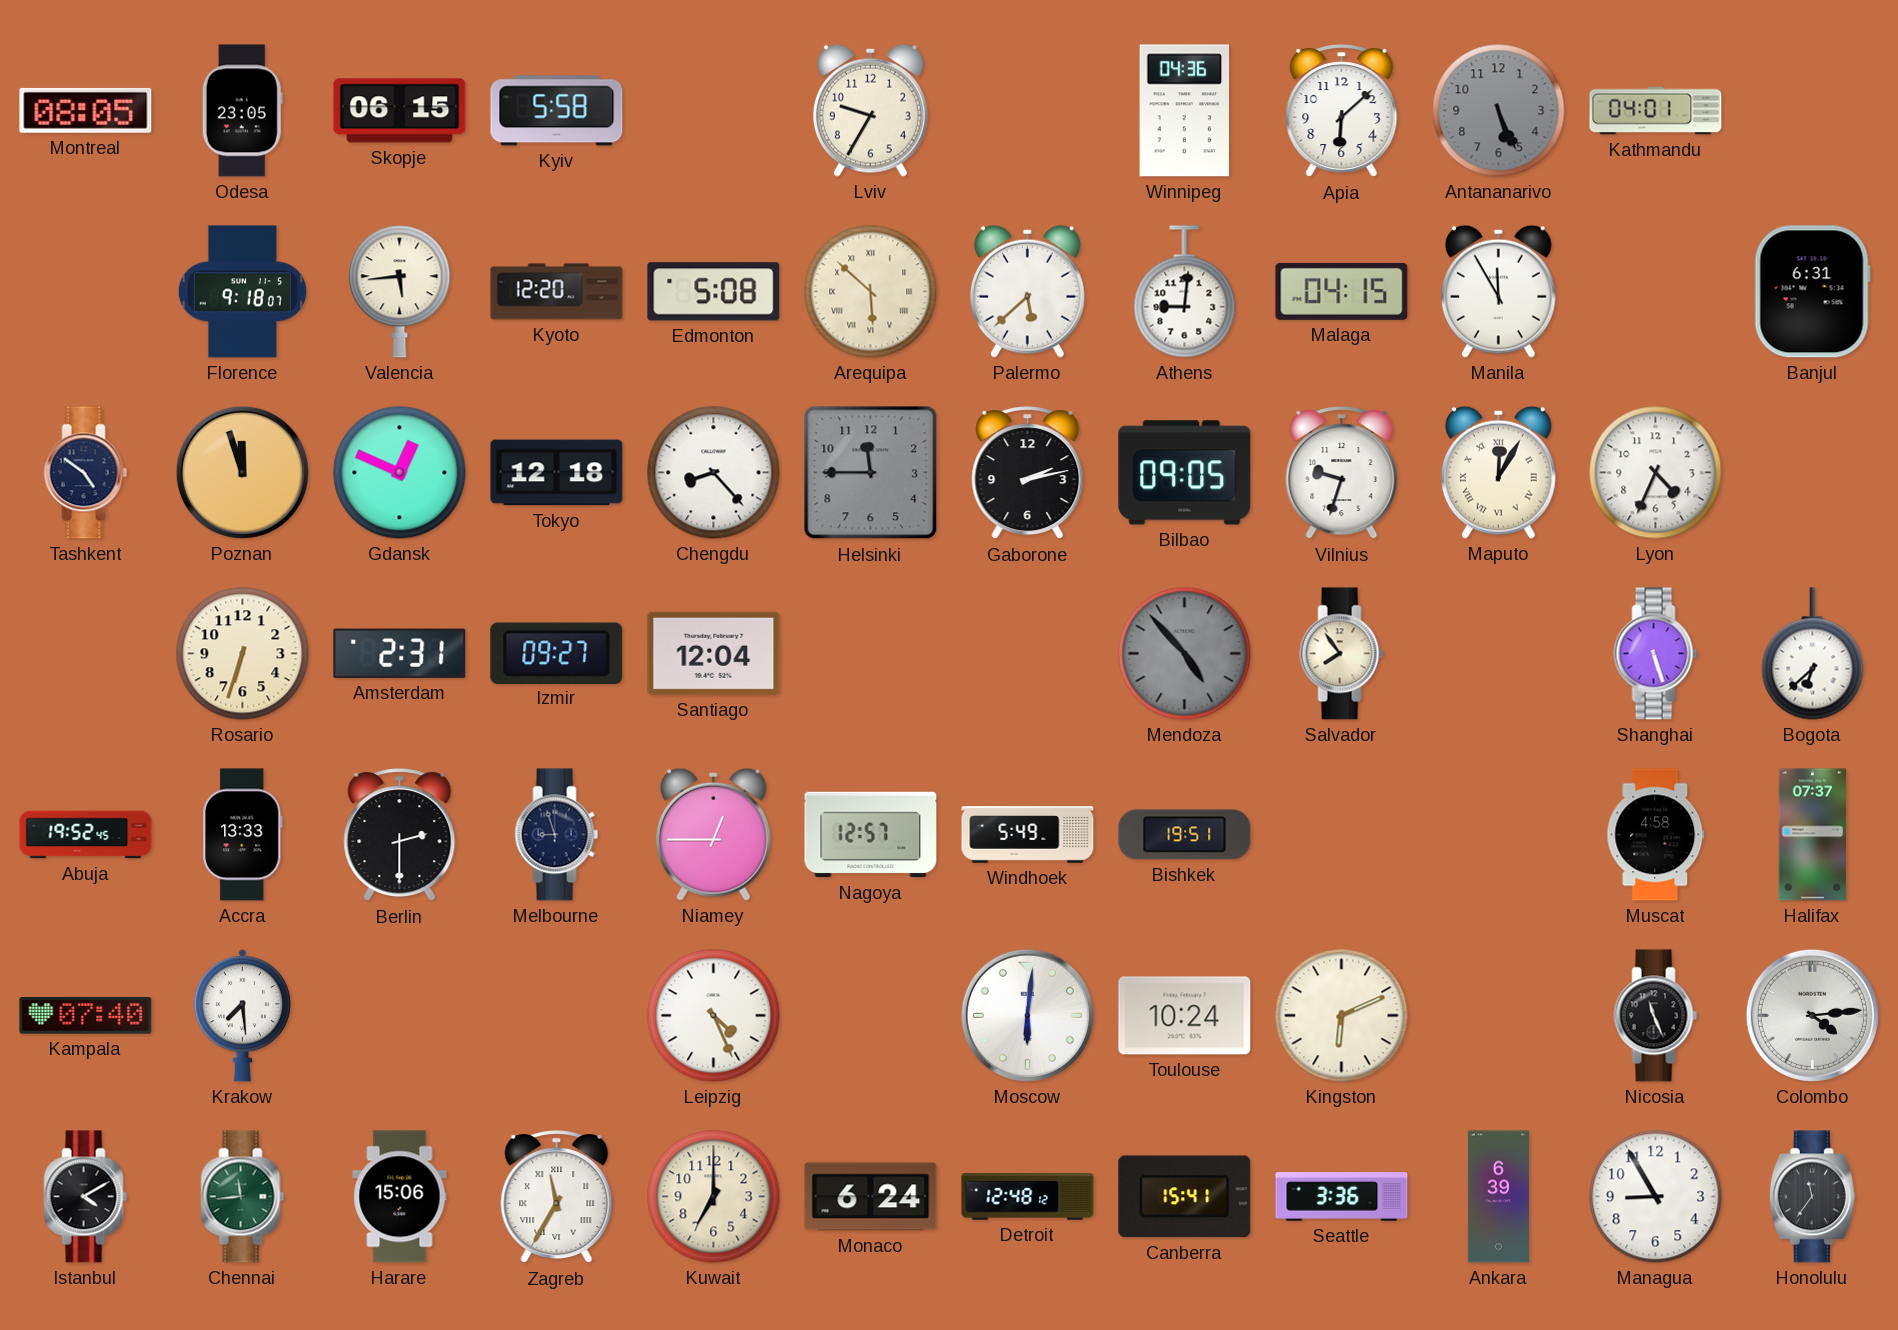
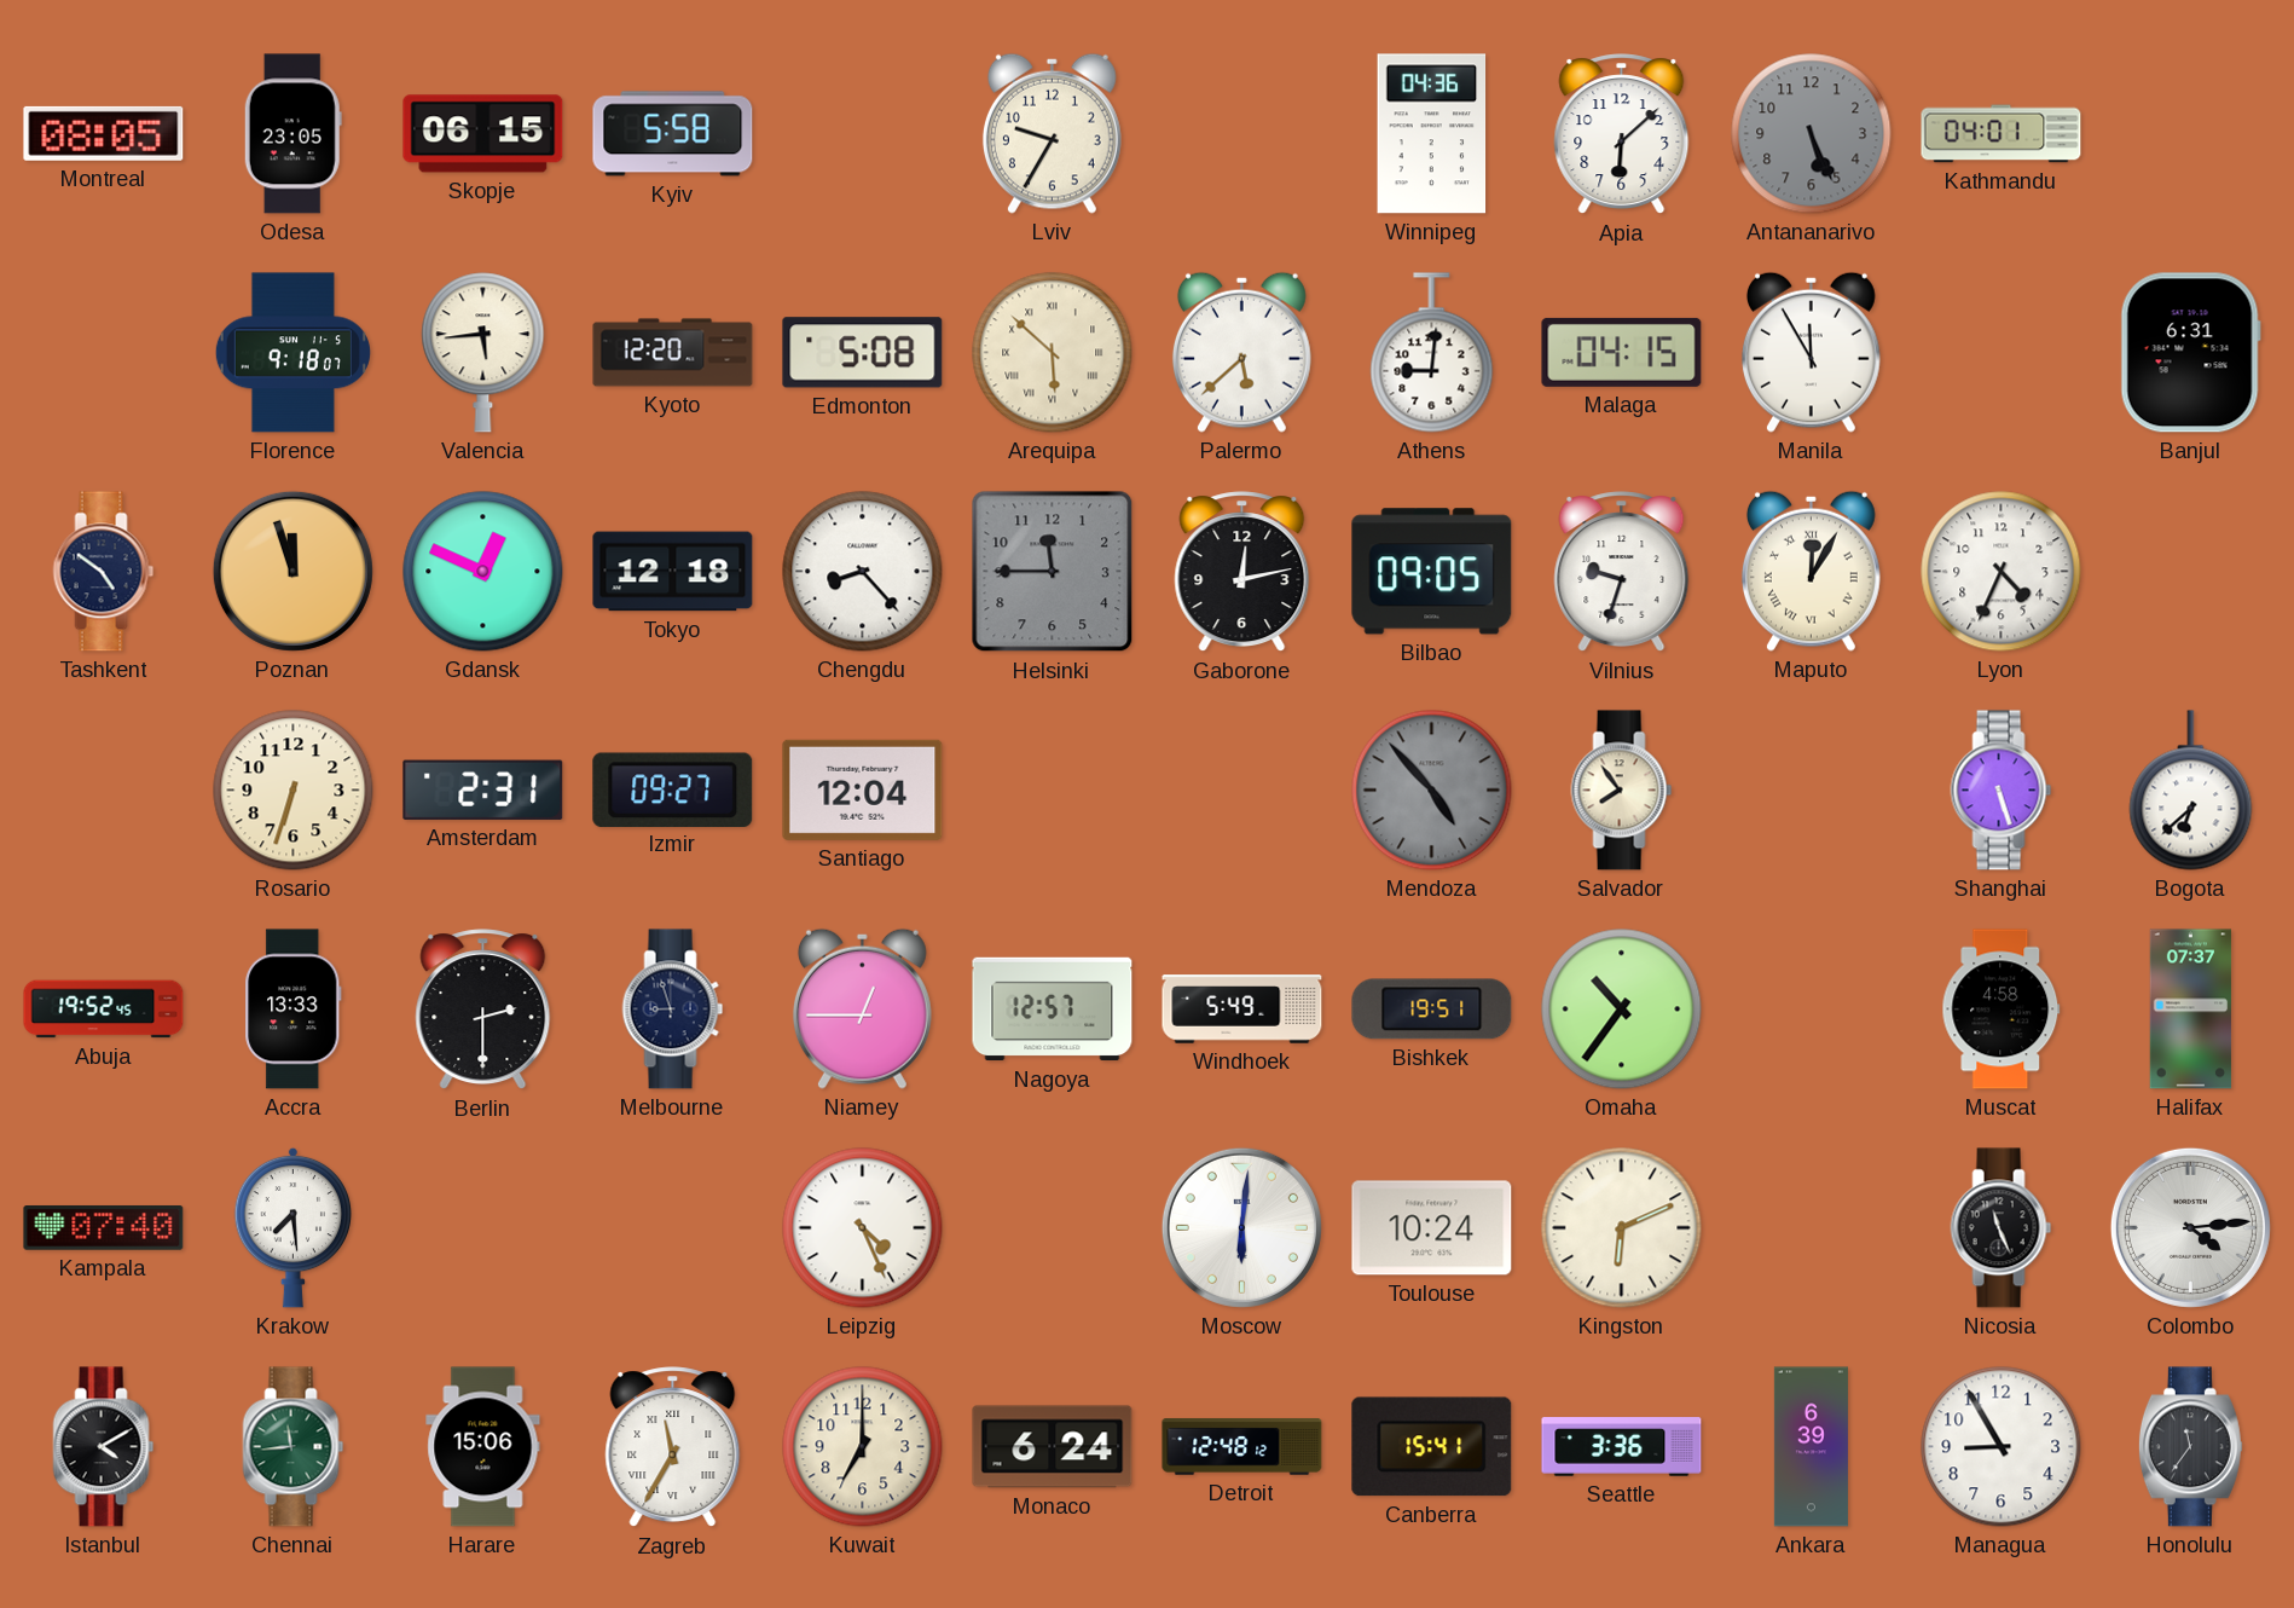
Gaborone: 2:13 -> 12:13
Omaha: none -> 10:36
